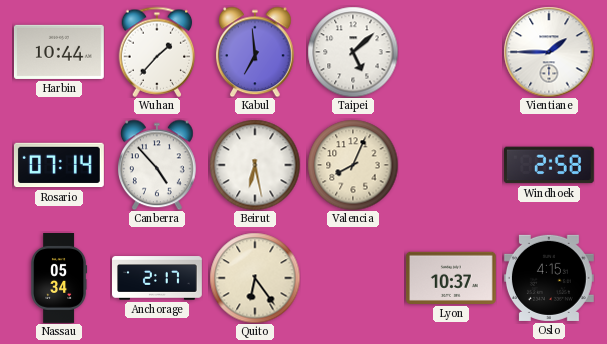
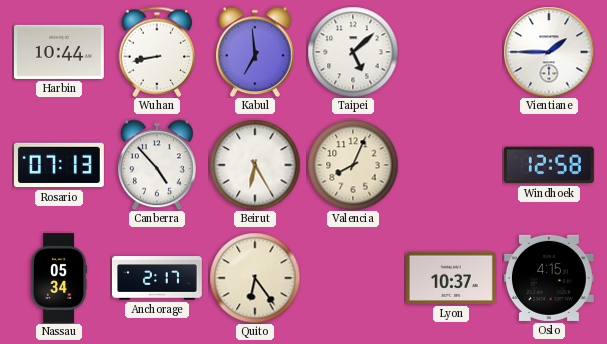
Wuhan: 1:37 -> 8:43
Rosario: 07:14 -> 07:13
Beirut: 6:28 -> 6:25
Windhoek: 2:58 -> 12:58
